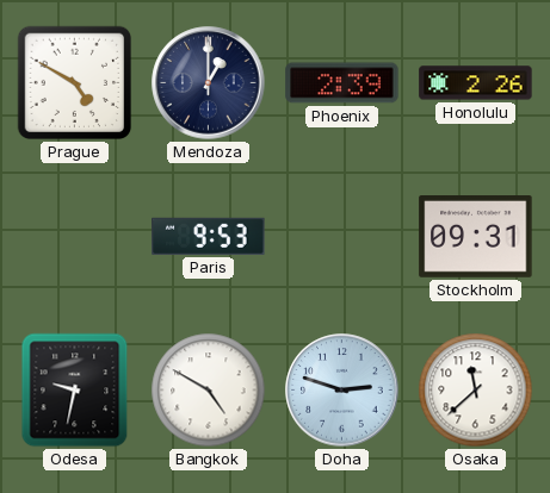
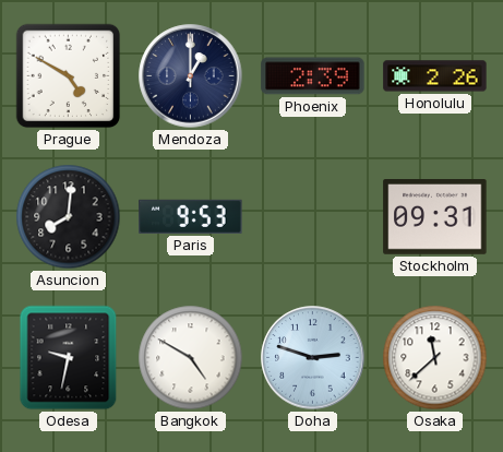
Asuncion: none -> 8:01
